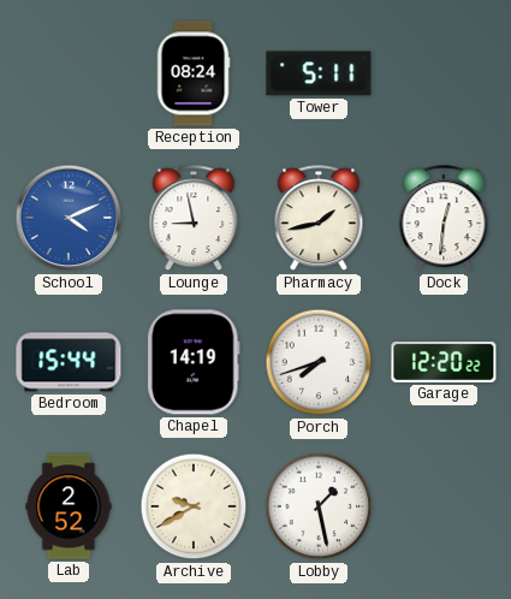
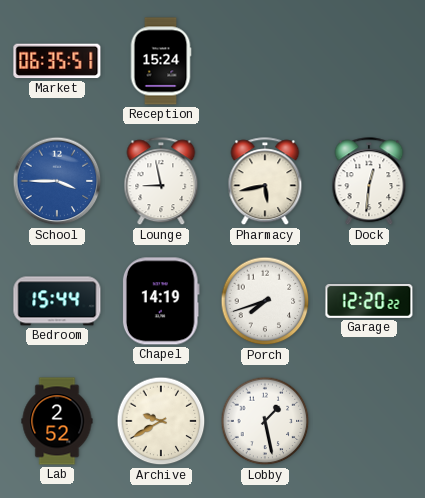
Market: none -> 06:35
Reception: 08:24 -> 15:24
Tower: 5:11 -> none
School: 4:11 -> 3:45
Pharmacy: 1:43 -> 5:43
